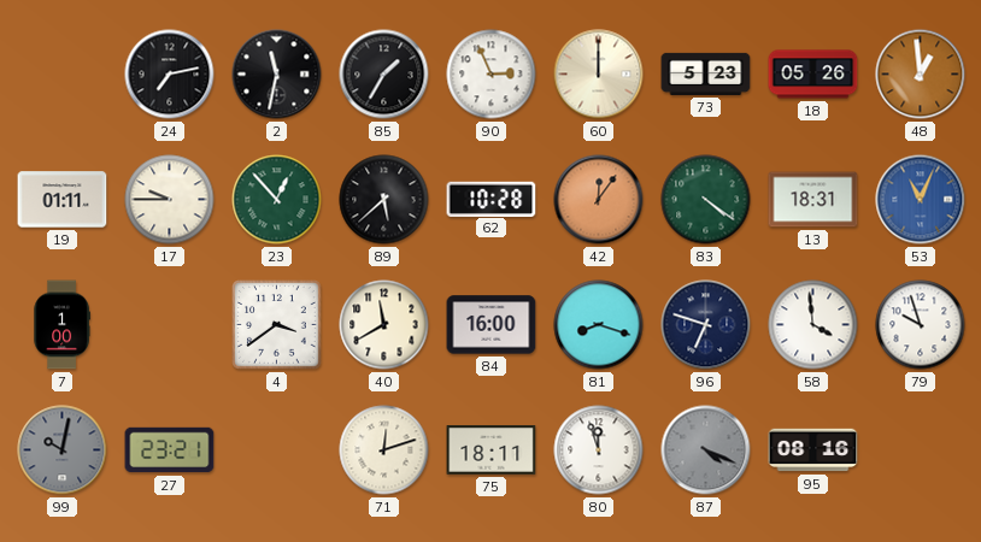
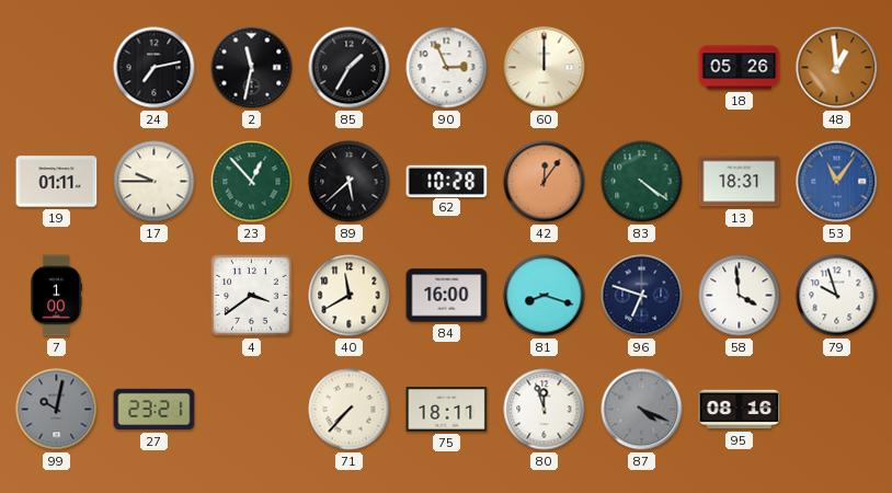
73: 5:23 -> none
53: 11:04 -> 11:06
71: 12:12 -> 7:37
